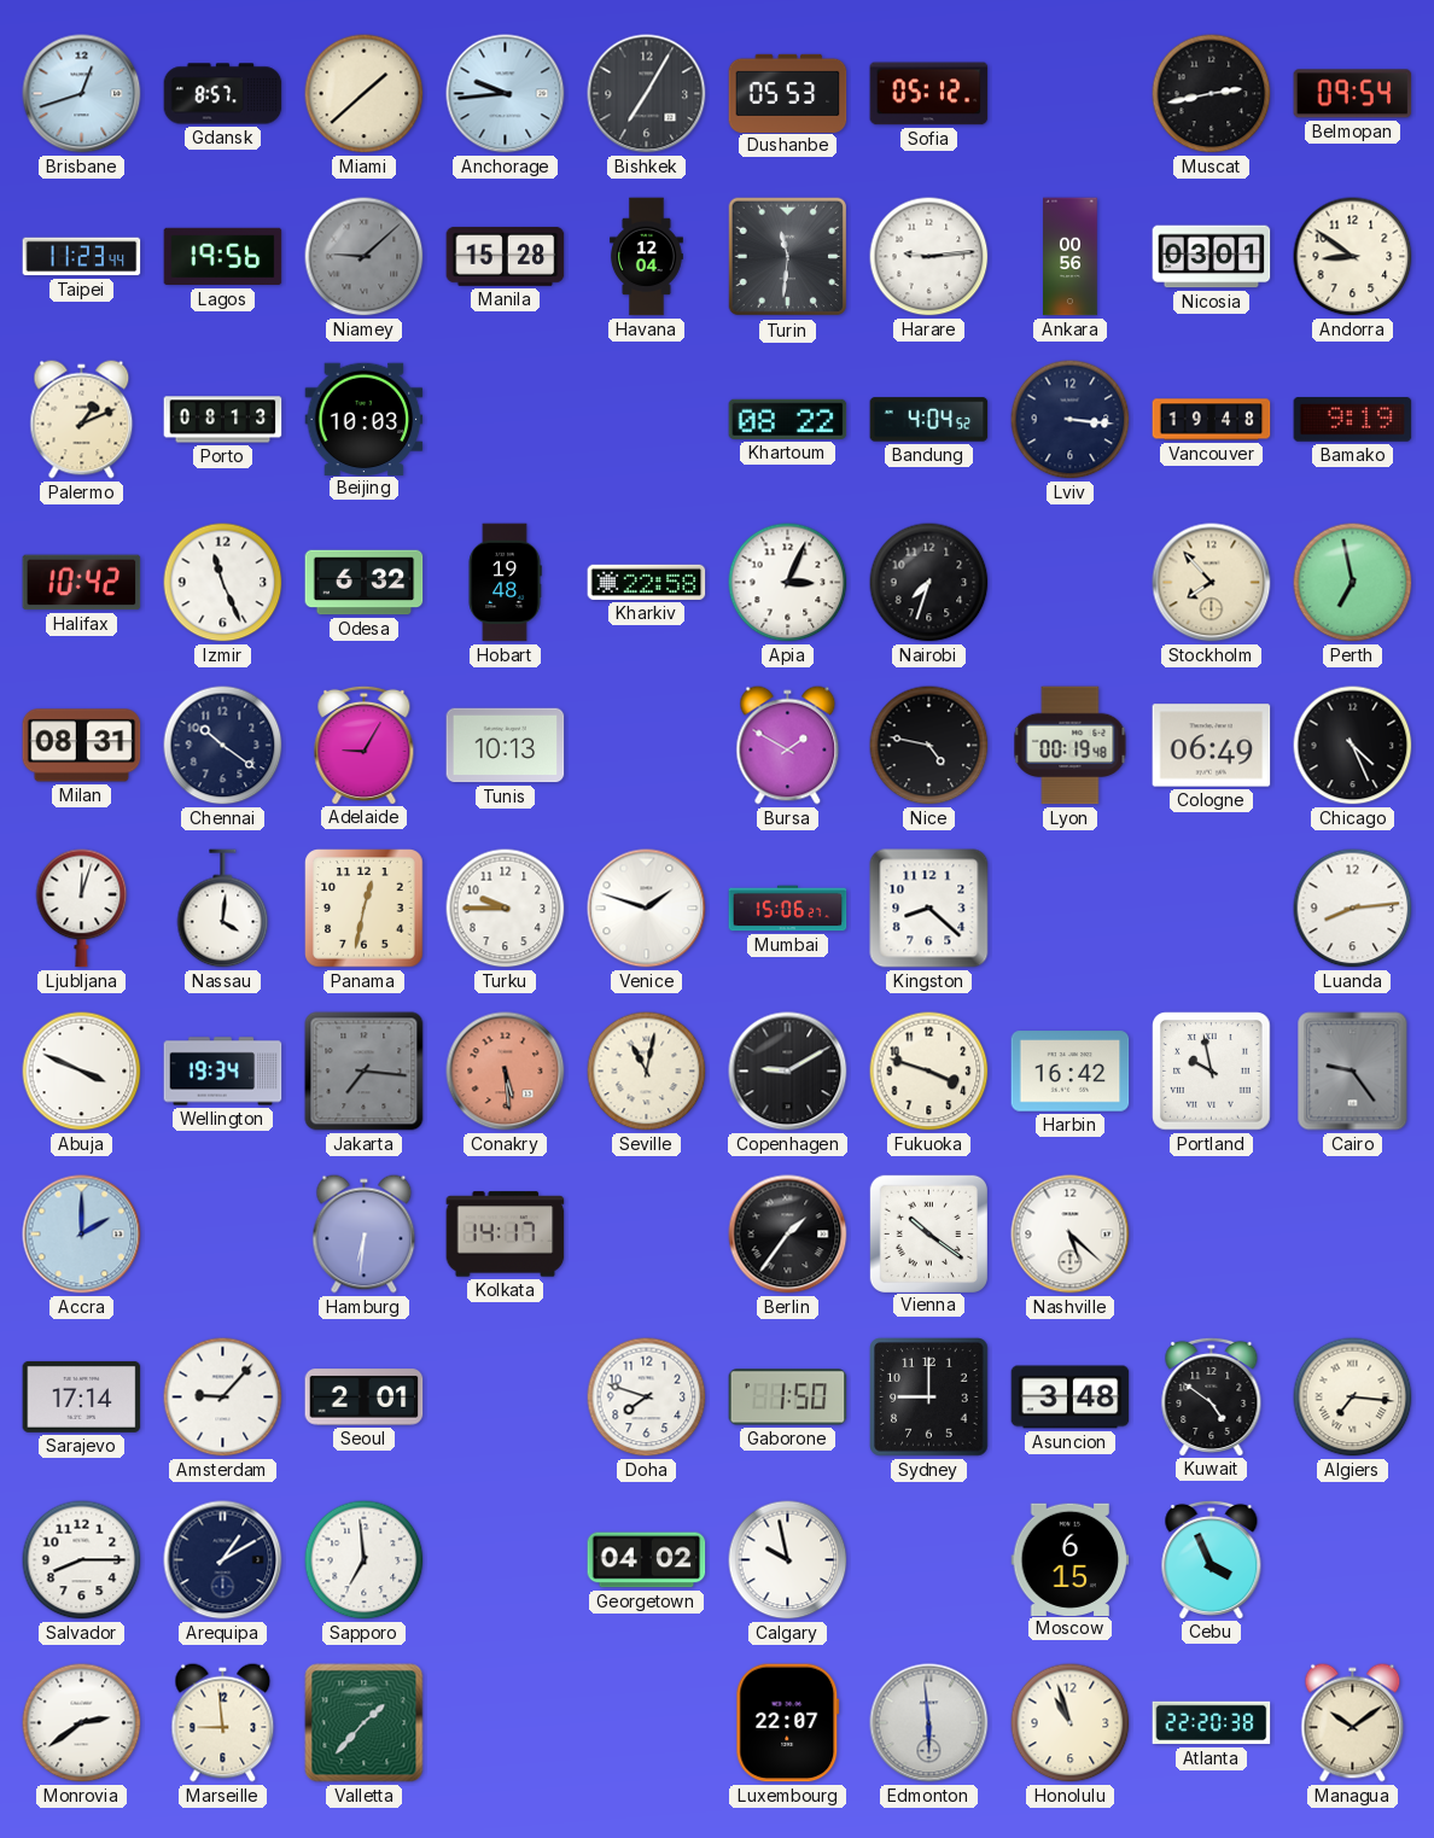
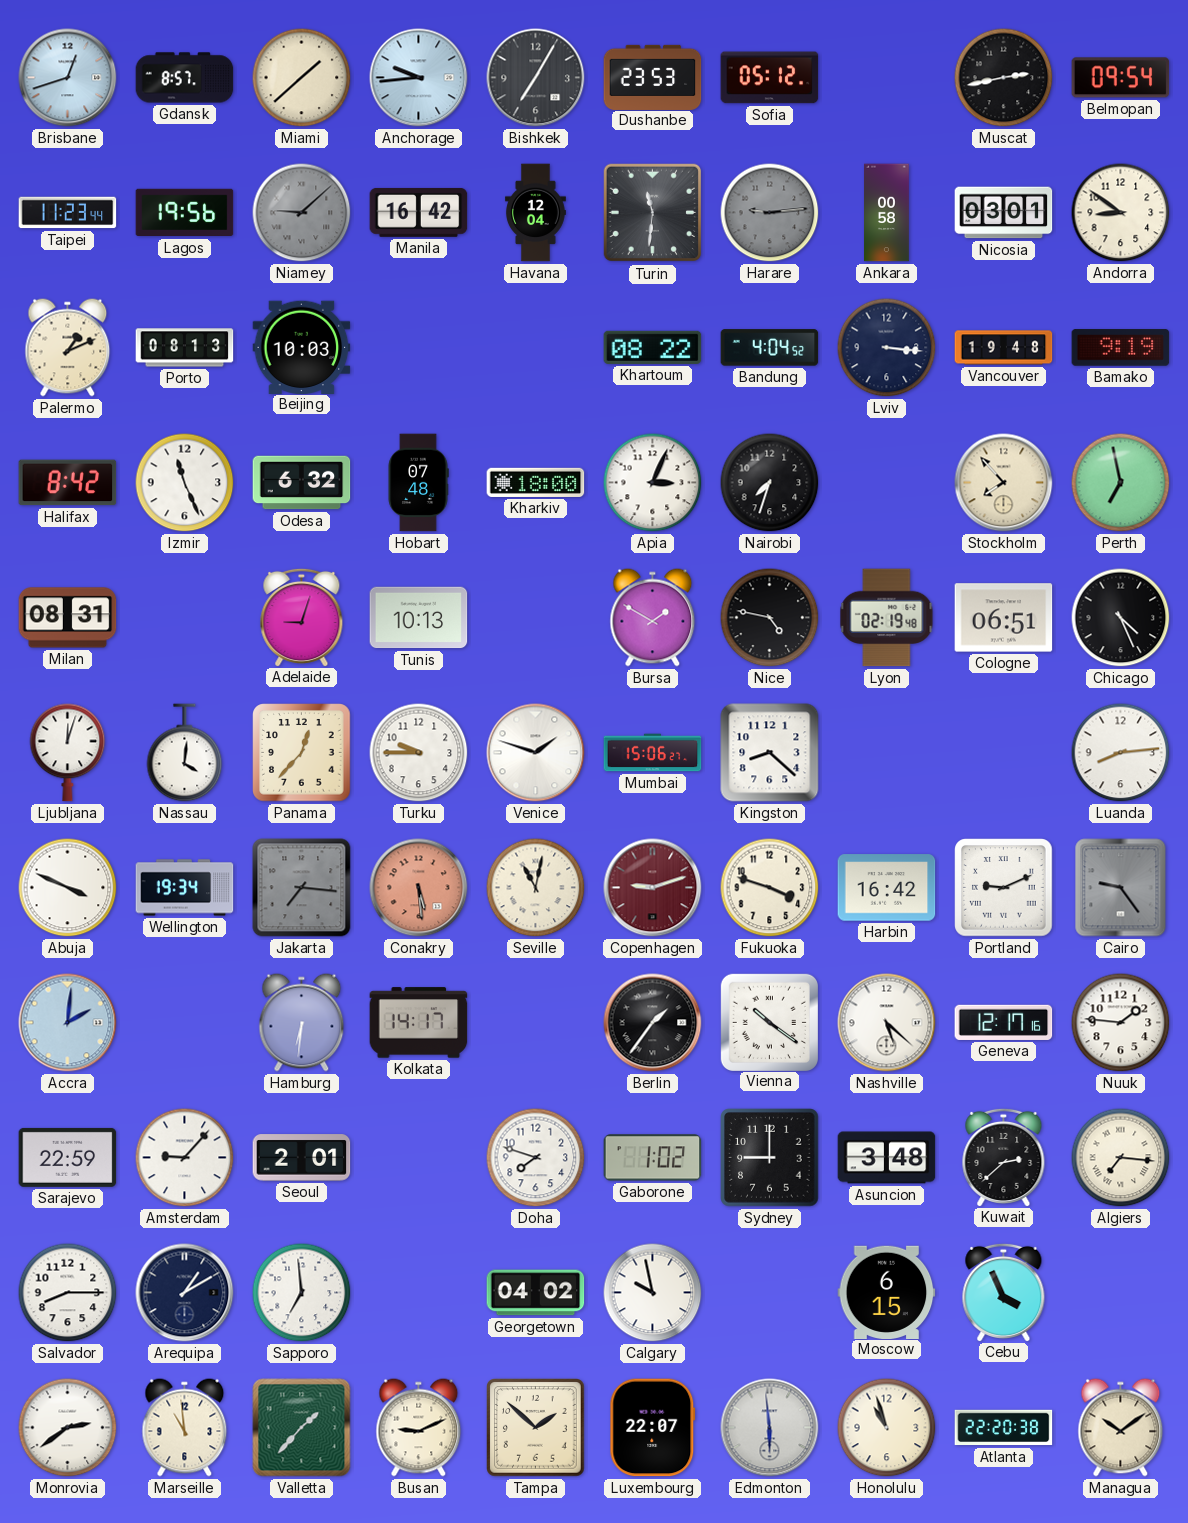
Dushanbe: 05:53 -> 23:53
Manila: 15:28 -> 16:42
Harare dial: white -> grey
Ankara: 00:56 -> 00:58
Halifax: 10:42 -> 8:42
Hobart: 19:48 -> 07:48
Kharkiv: 22:58 -> 18:00
Chennai: 10:21 -> none
Adelaide: 9:05 -> 9:03
Lyon: 00:19 -> 02:19
Cologne: 06:49 -> 06:51
Panama: 12:32 -> 12:37
Copenhagen: 9:10 -> 9:12
Copenhagen dial: black -> burgundy
Portland: 9:58 -> 9:11
Accra: 2:00 -> 2:01
Geneva: none -> 12:17
Nuuk: none -> 1:46
Sarajevo: 17:14 -> 22:59
Gaborone: 1:50 -> 1:02
Kuwait: 4:51 -> 2:38
Marseille: 8:59 -> 10:59
Busan: none -> 9:11
Tampa: none -> 1:52
